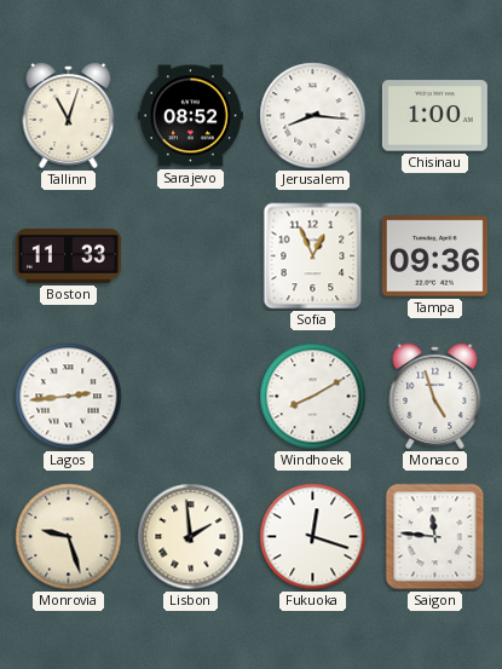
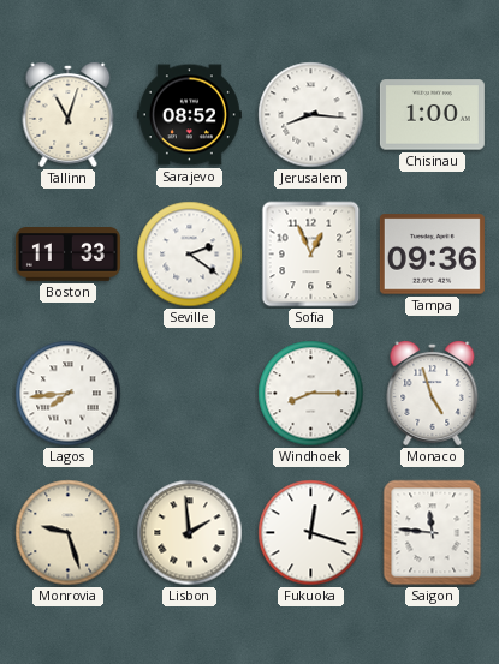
Seville: none -> 2:21
Lagos: 2:44 -> 7:44
Windhoek: 8:10 -> 8:15
